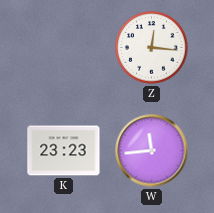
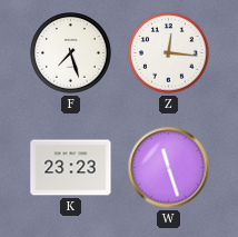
F: none -> 7:27
W: 11:44 -> 11:27
